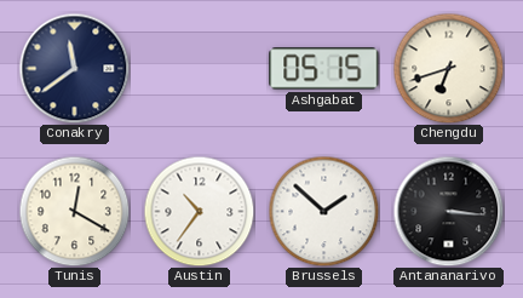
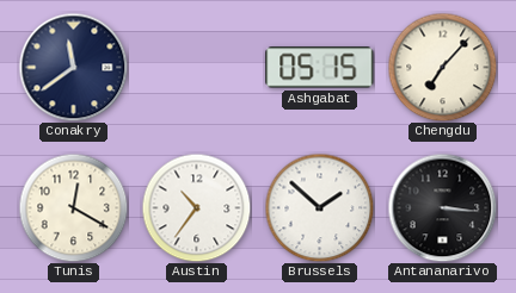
Chengdu: 6:42 -> 7:07
